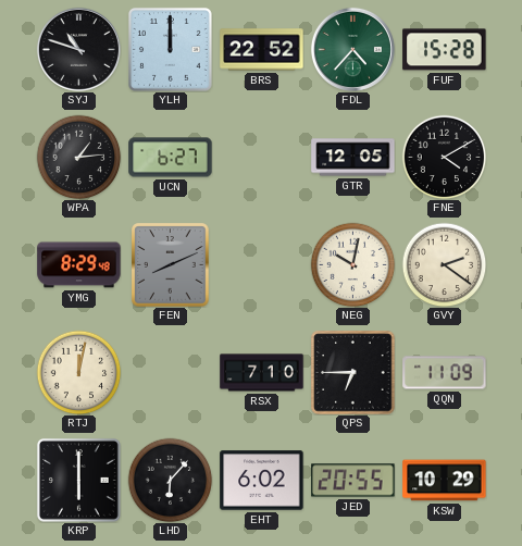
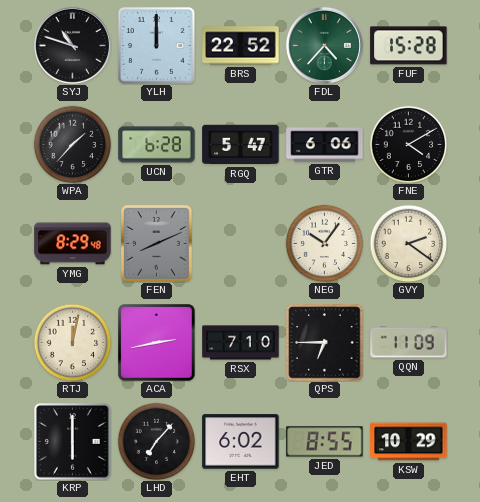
WPA: 1:14 -> 1:37
UCN: 6:27 -> 6:28
RGQ: none -> 5:47
GTR: 12:05 -> 6:06
NEG: 10:02 -> 10:06
ACA: none -> 2:43
LHD: 6:07 -> 7:07
JED: 20:55 -> 8:55
